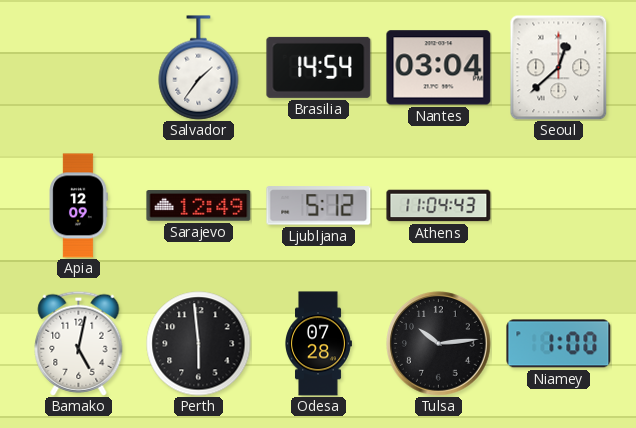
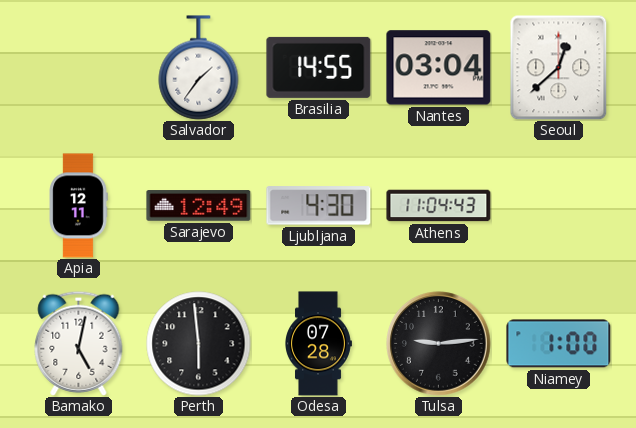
Brasilia: 14:54 -> 14:55
Apia: 12:09 -> 12:11
Ljubljana: 5:12 -> 4:30
Tulsa: 10:14 -> 9:14
